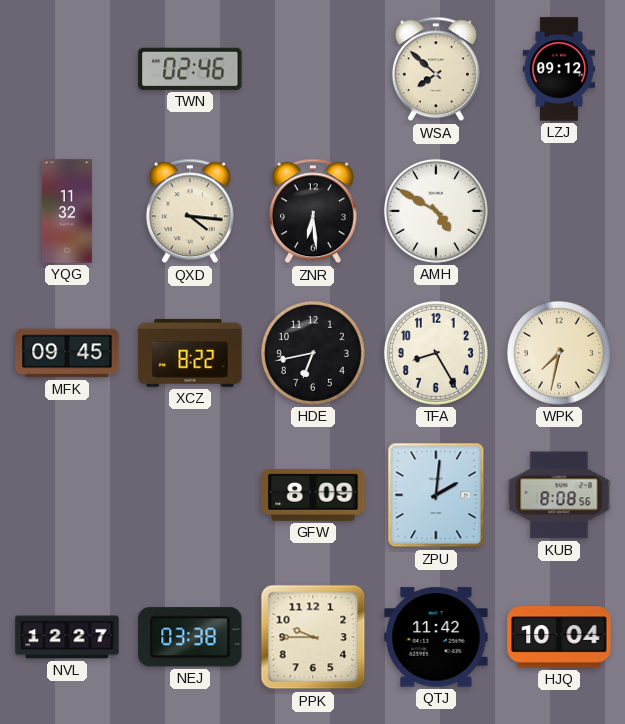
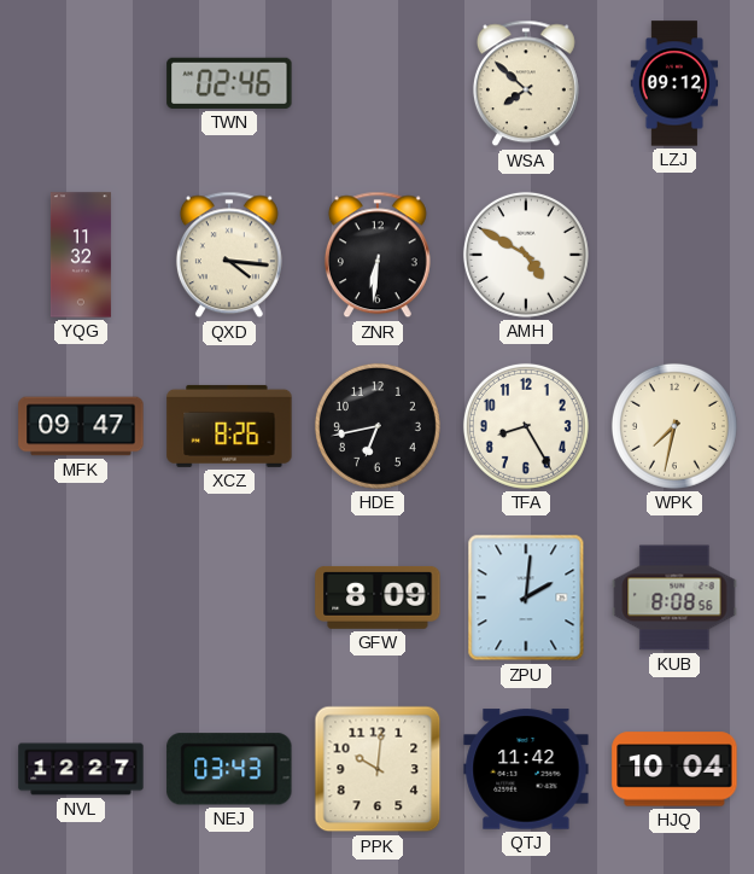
ZNR: 6:29 -> 6:31
MFK: 09:45 -> 09:47
XCZ: 8:22 -> 8:26
NEJ: 03:38 -> 03:43
PPK: 9:45 -> 10:01
